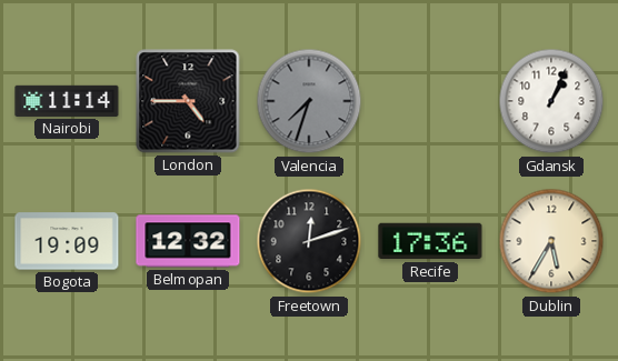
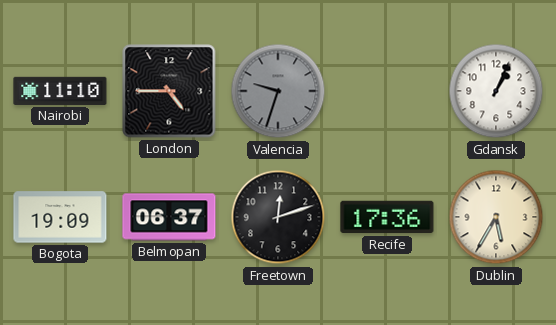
Nairobi: 11:14 -> 11:10
Valencia: 7:33 -> 9:33
Belmopan: 12:32 -> 06:37
